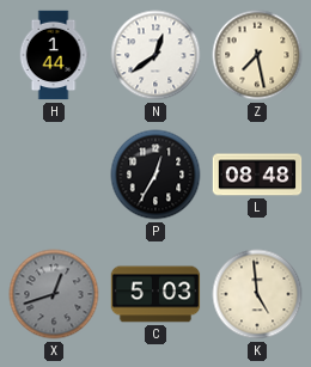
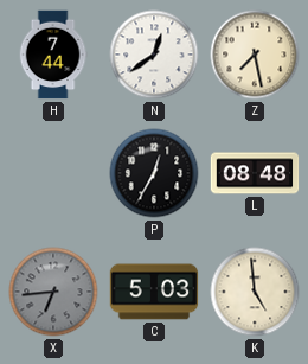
H: 1:44 -> 7:44
X: 12:42 -> 6:44
